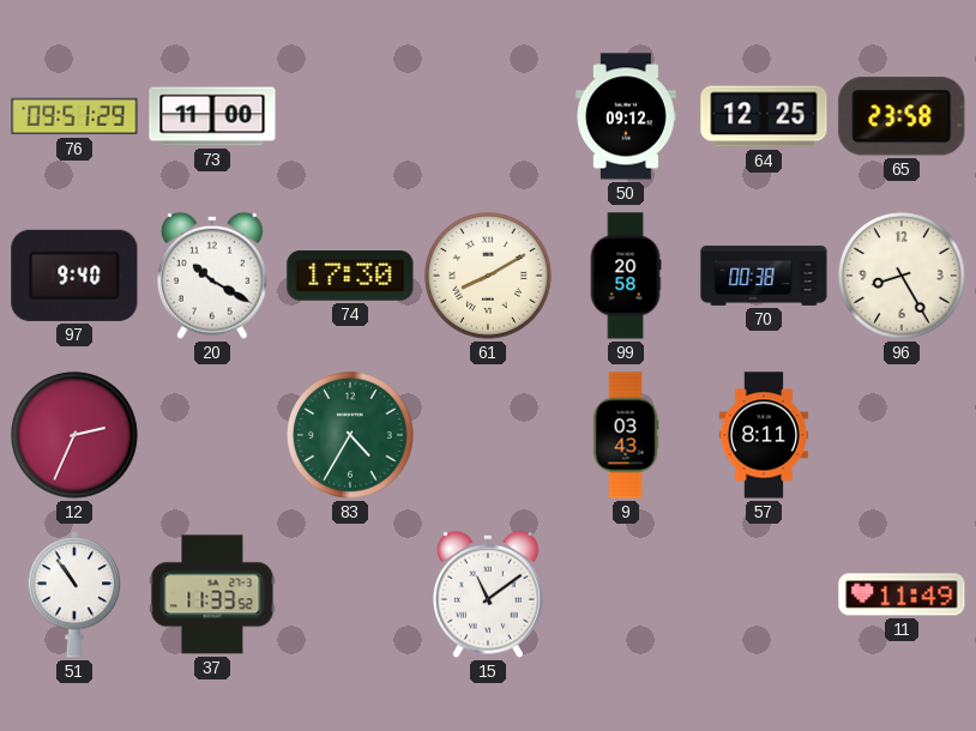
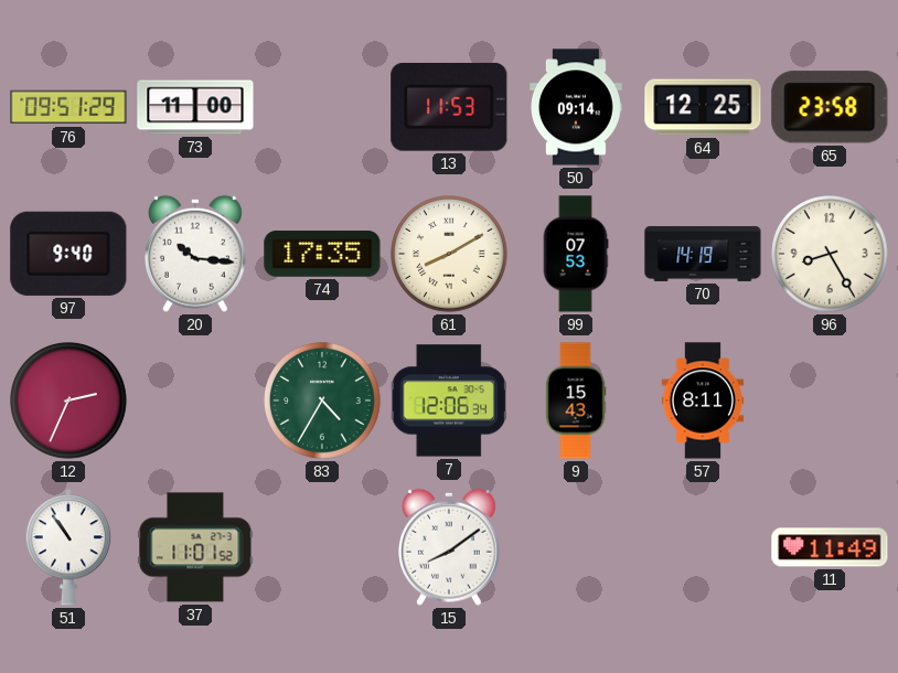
13: none -> 11:53
50: 09:12 -> 09:14
20: 10:20 -> 10:16
74: 17:30 -> 17:35
99: 20:58 -> 07:53
70: 00:38 -> 14:19
7: none -> 12:06
9: 03:43 -> 15:43
37: 11:33 -> 11:01
15: 11:09 -> 8:09
